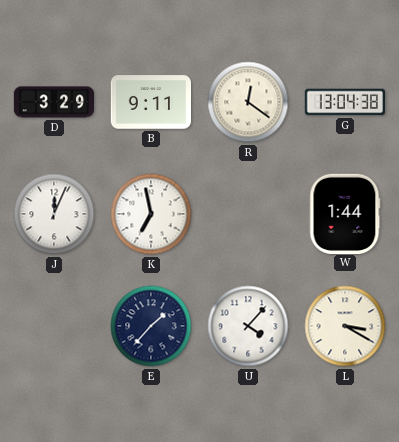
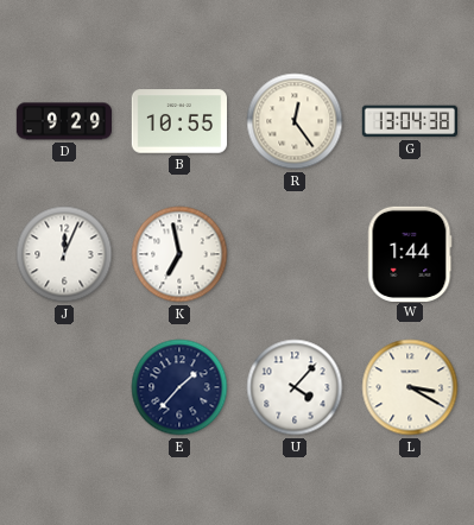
D: 3:29 -> 9:29
B: 9:11 -> 10:55
R: 12:21 -> 12:24
